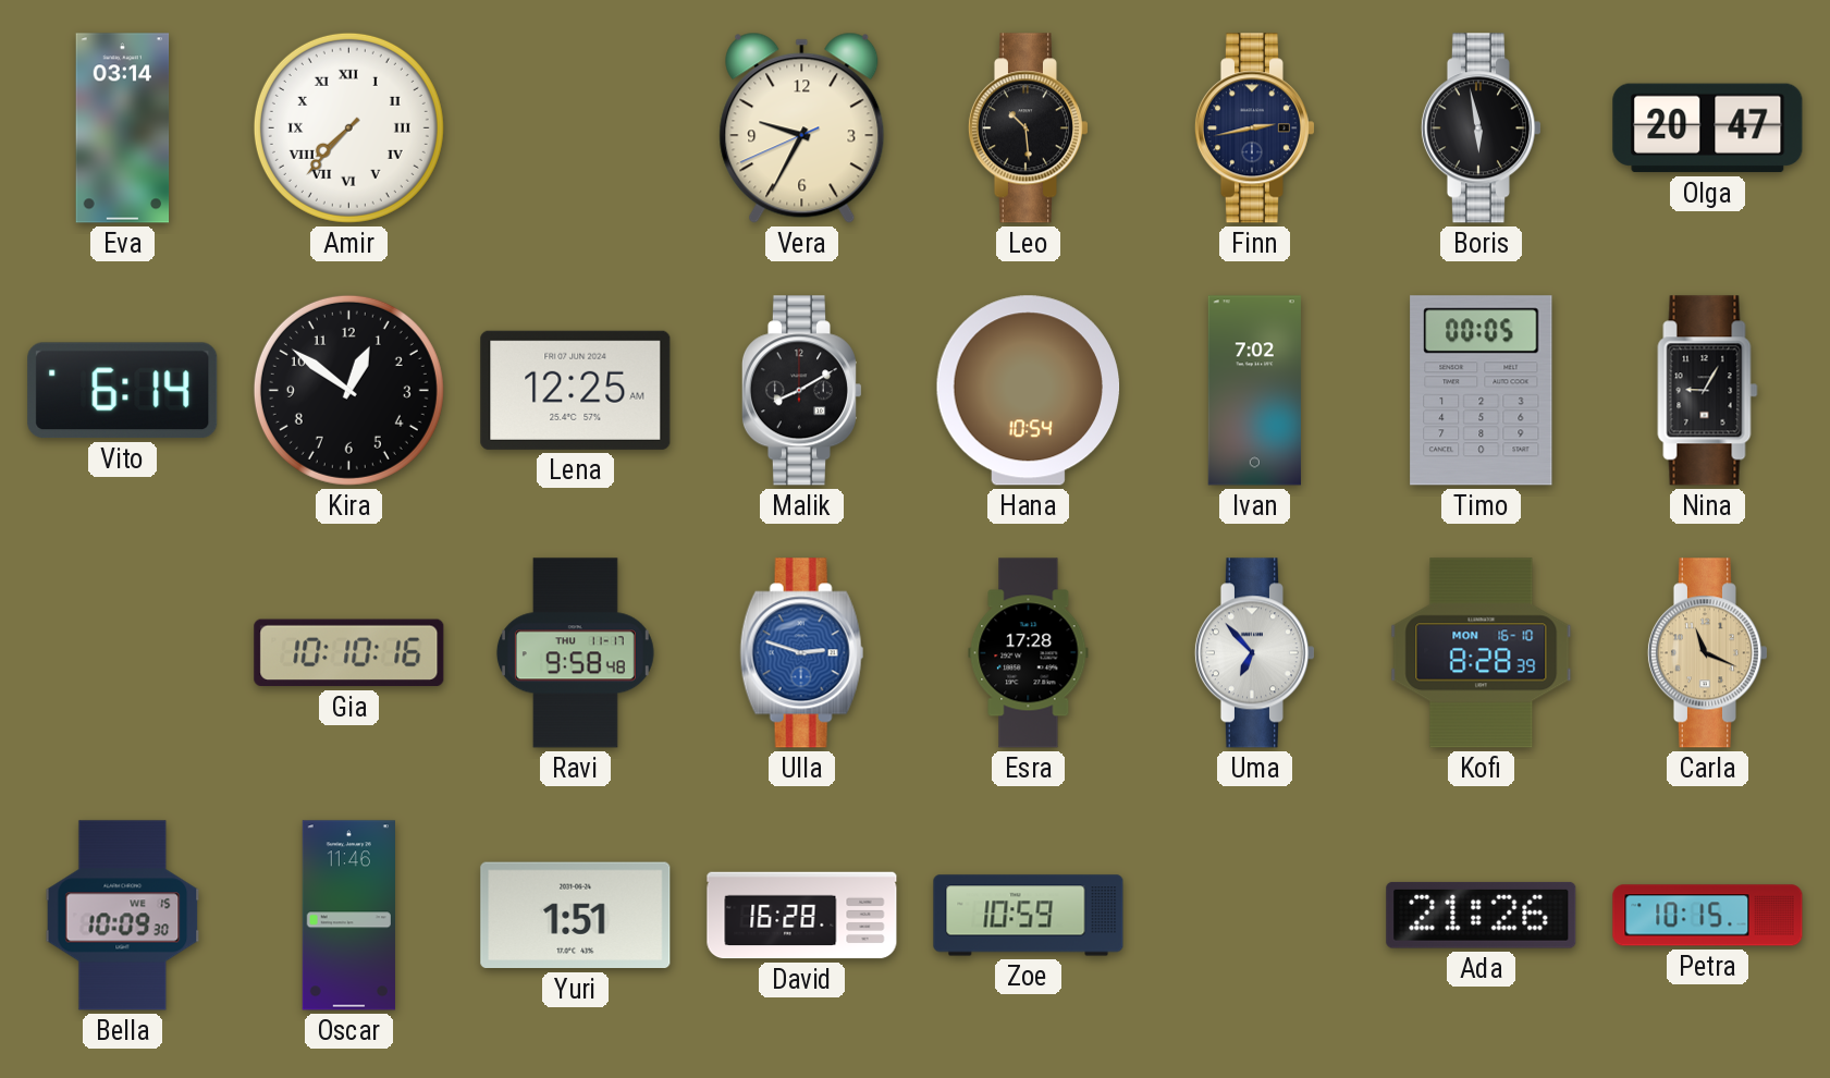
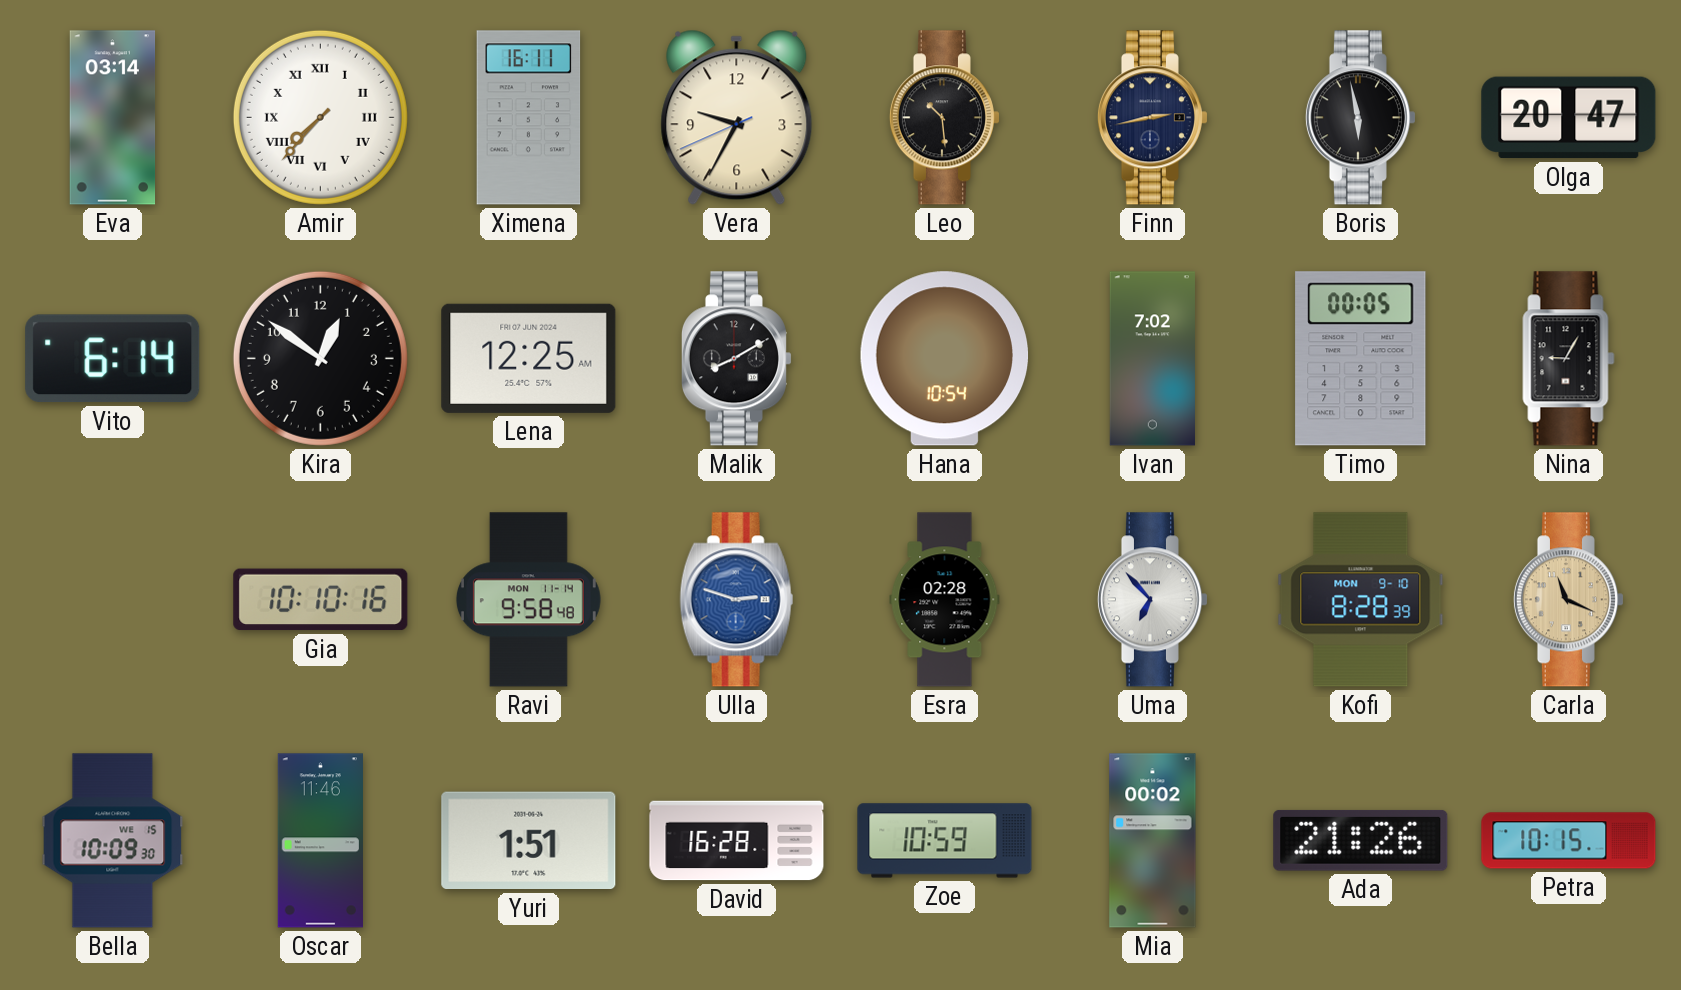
Ximena: none -> 16:11
Ravi date: THU 11-17 -> MON 11-14
Esra: 17:28 -> 02:28
Kofi date: MON 16-10 -> MON 9-10
Mia: none -> 00:02
